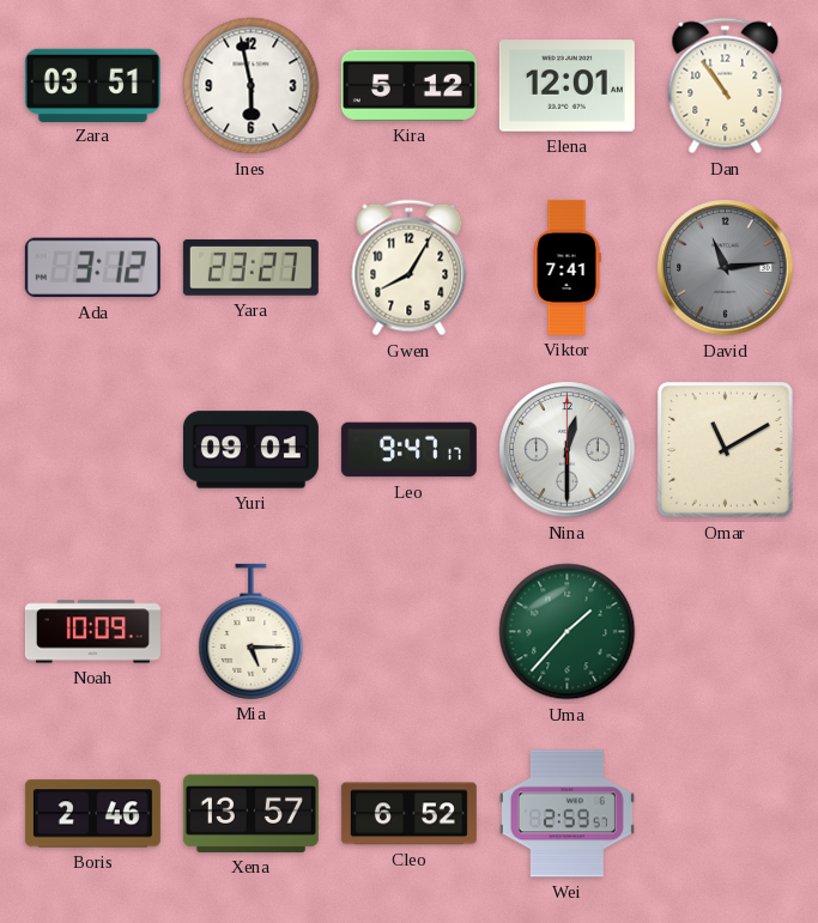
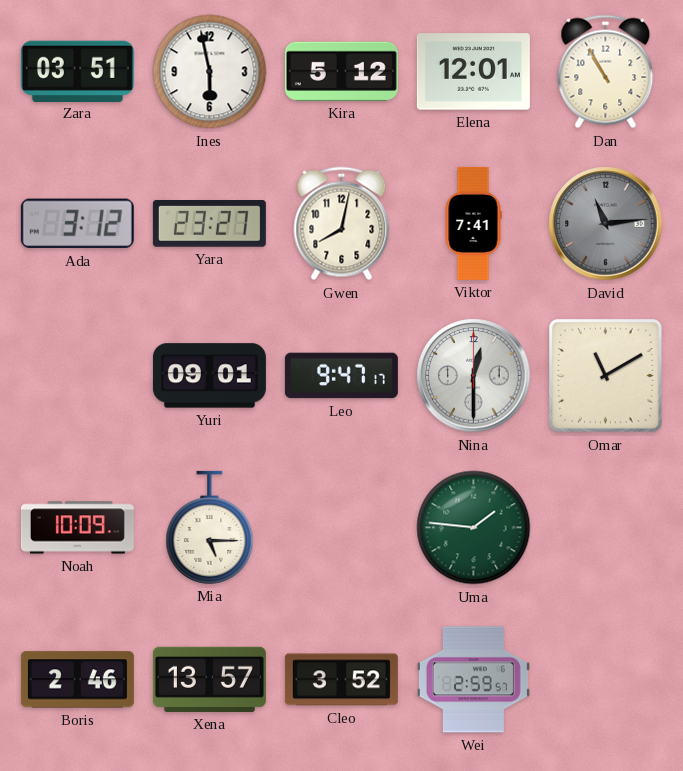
Dan: 10:54 -> 10:55
Gwen: 8:05 -> 8:02
Uma: 1:37 -> 1:46
Cleo: 6:52 -> 3:52
